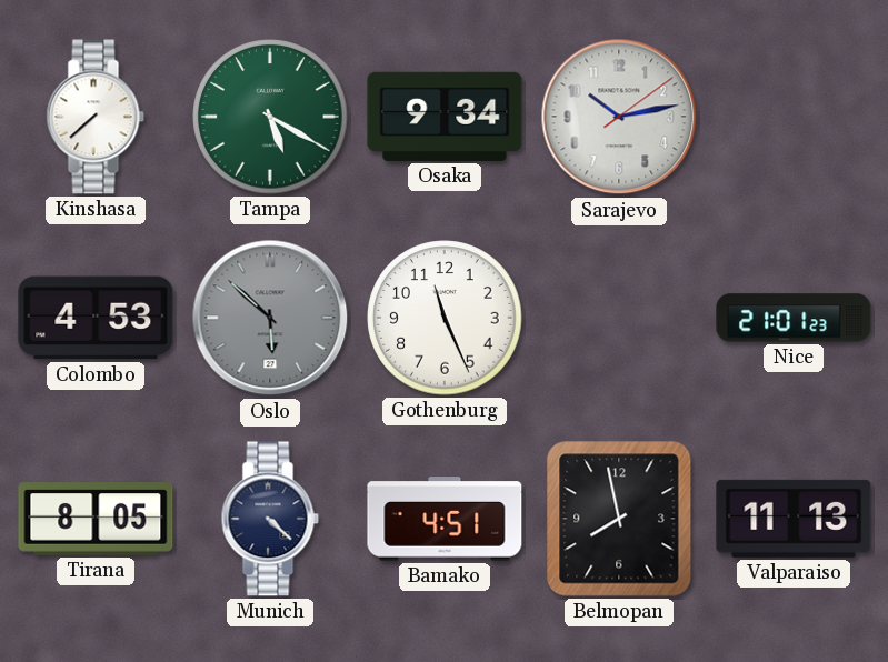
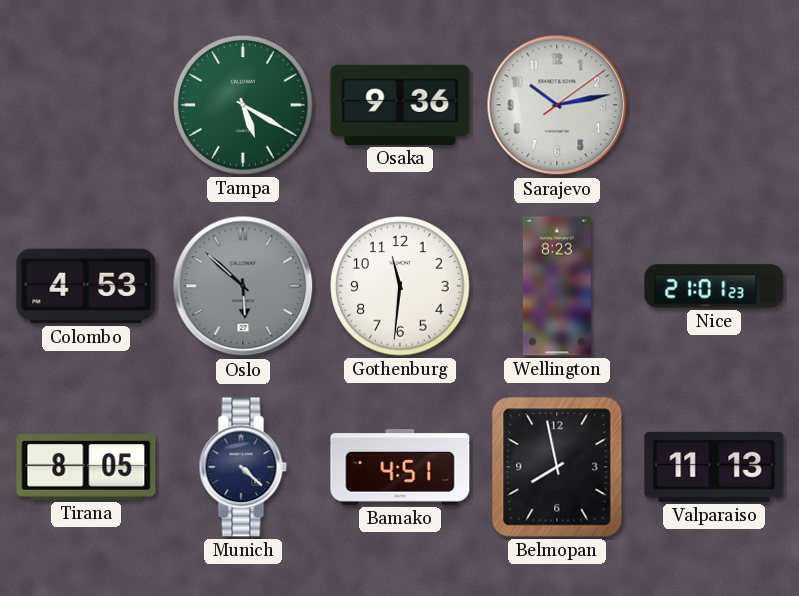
Kinshasa: 7:38 -> none
Osaka: 9:34 -> 9:36
Gothenburg: 11:26 -> 11:31
Wellington: none -> 8:23
